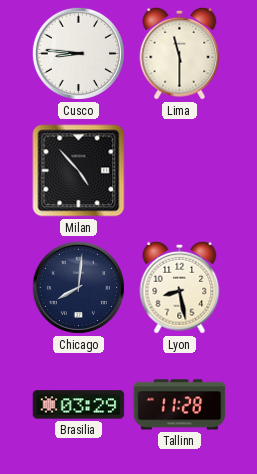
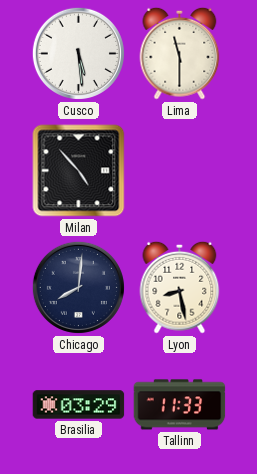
Cusco: 8:46 -> 5:29
Tallinn: 11:28 -> 11:33
